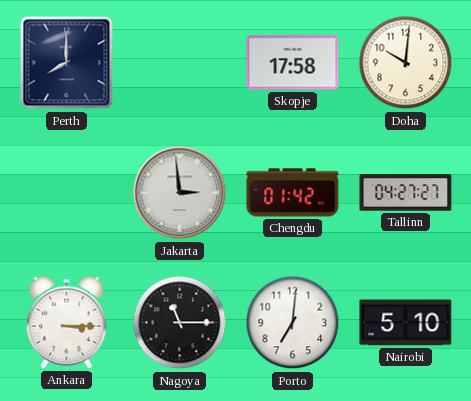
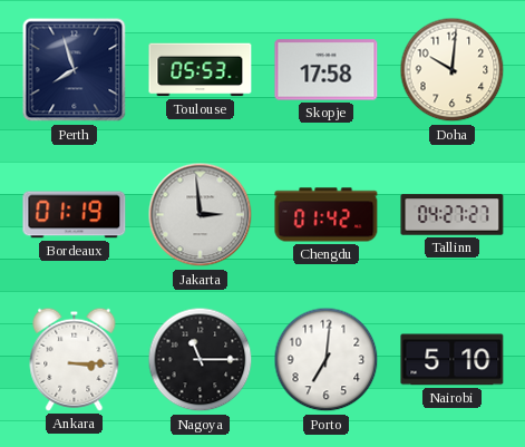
Perth: 8:00 -> 7:57
Toulouse: none -> 05:53
Bordeaux: none -> 01:19
